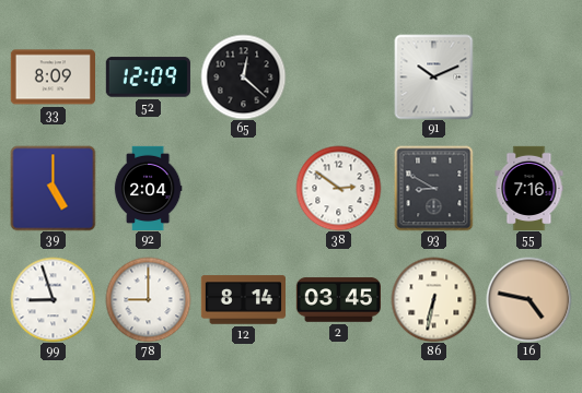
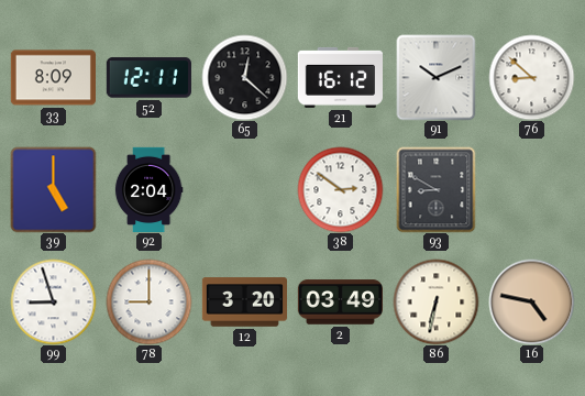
52: 12:09 -> 12:11
21: none -> 16:12
76: none -> 8:52
55: 7:16 -> none
12: 8:14 -> 3:20
2: 03:45 -> 03:49
